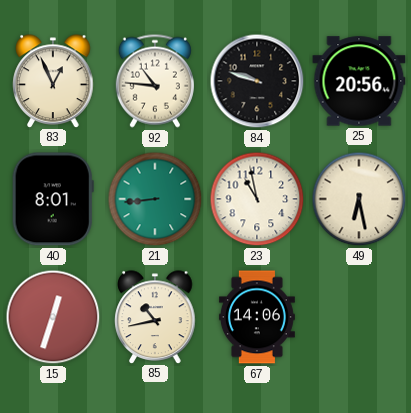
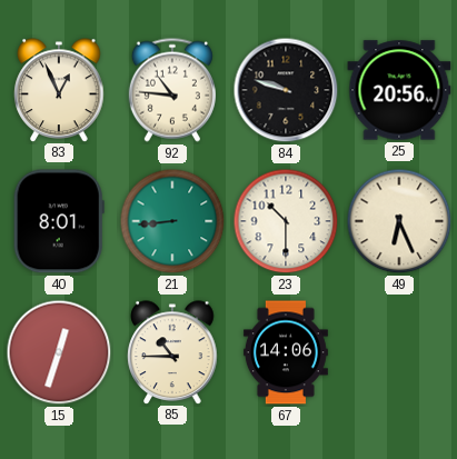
23: 10:58 -> 10:30
49: 6:28 -> 6:26
85: 10:43 -> 10:45
